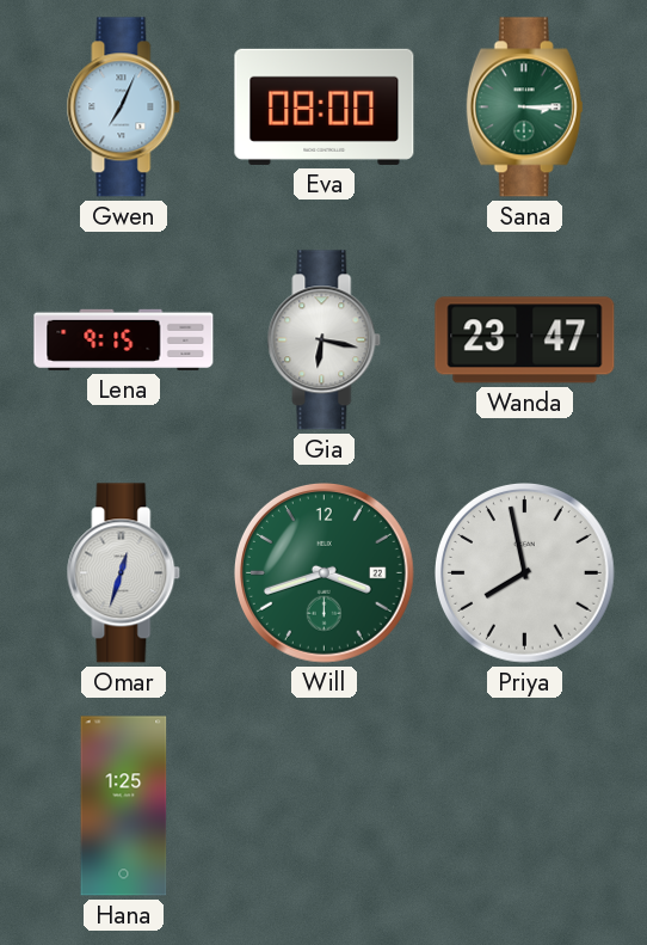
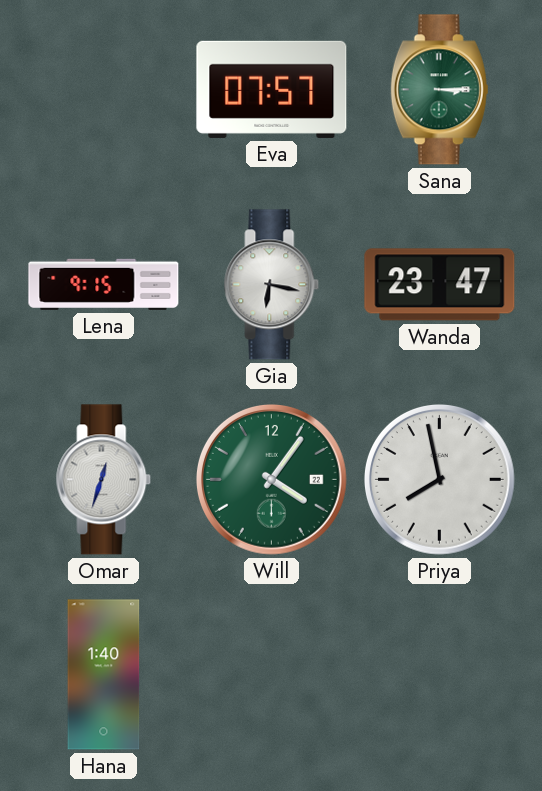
Gwen: 7:04 -> none
Eva: 08:00 -> 07:57
Will: 3:42 -> 4:06
Hana: 1:25 -> 1:40
